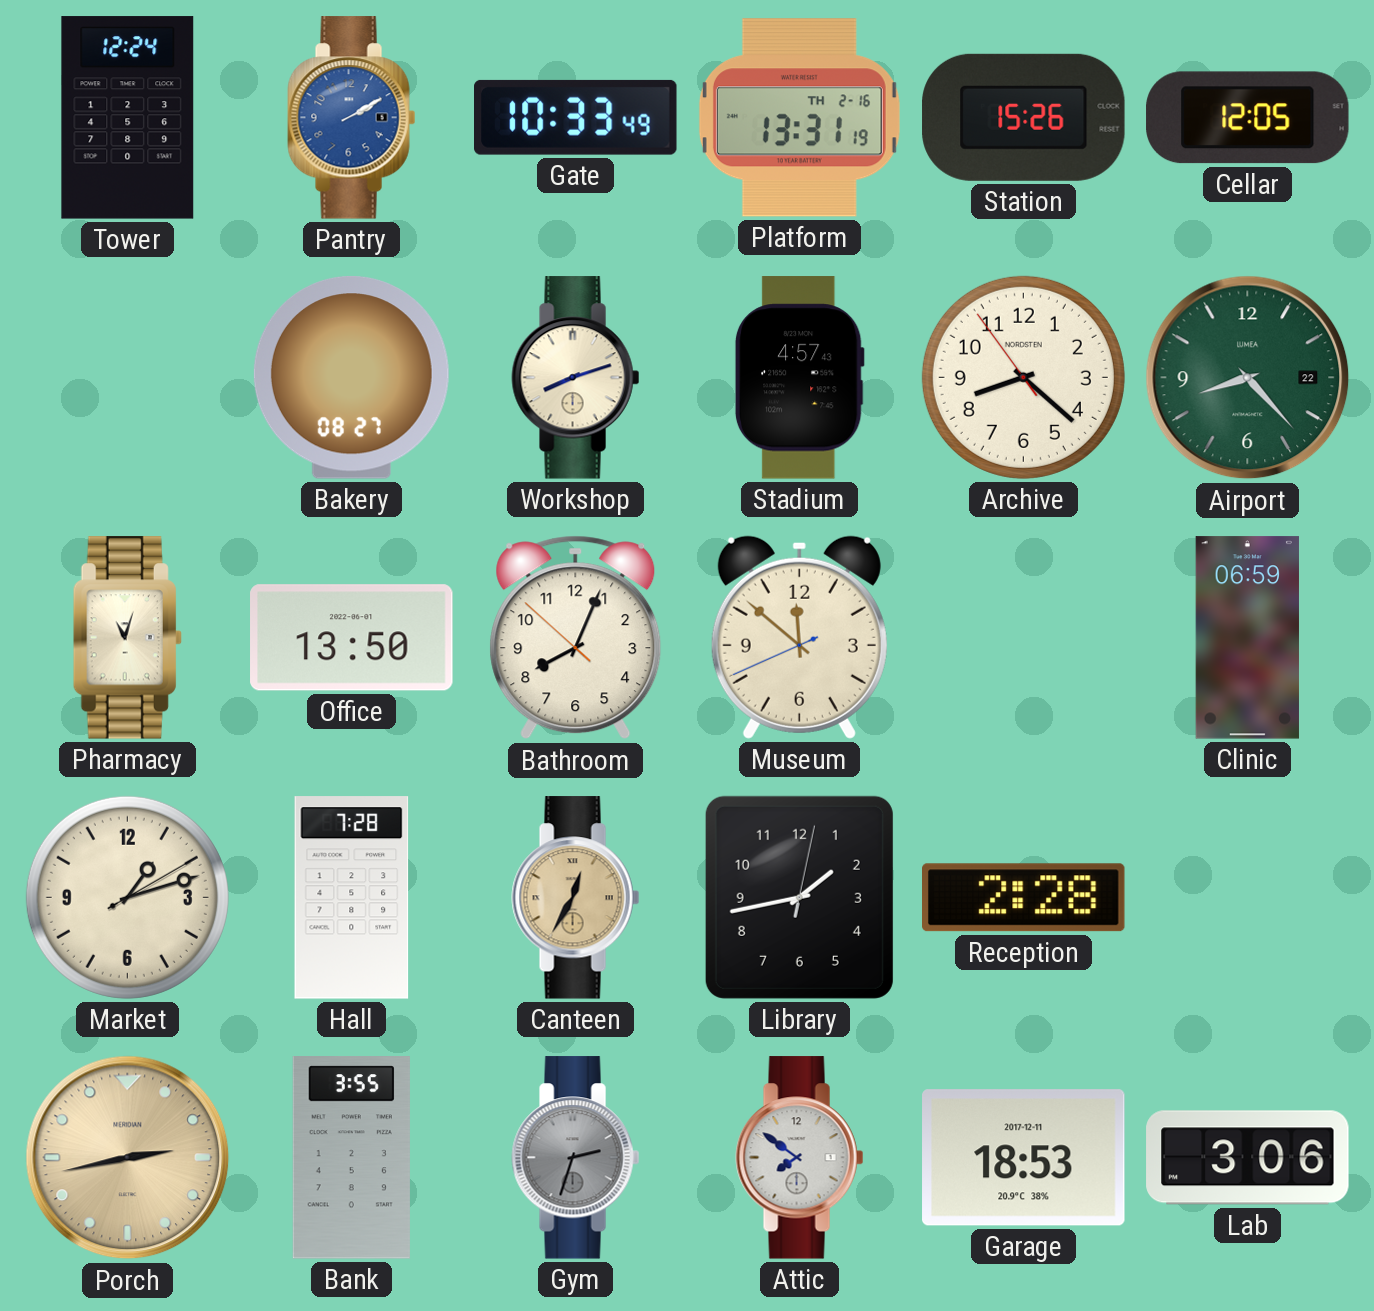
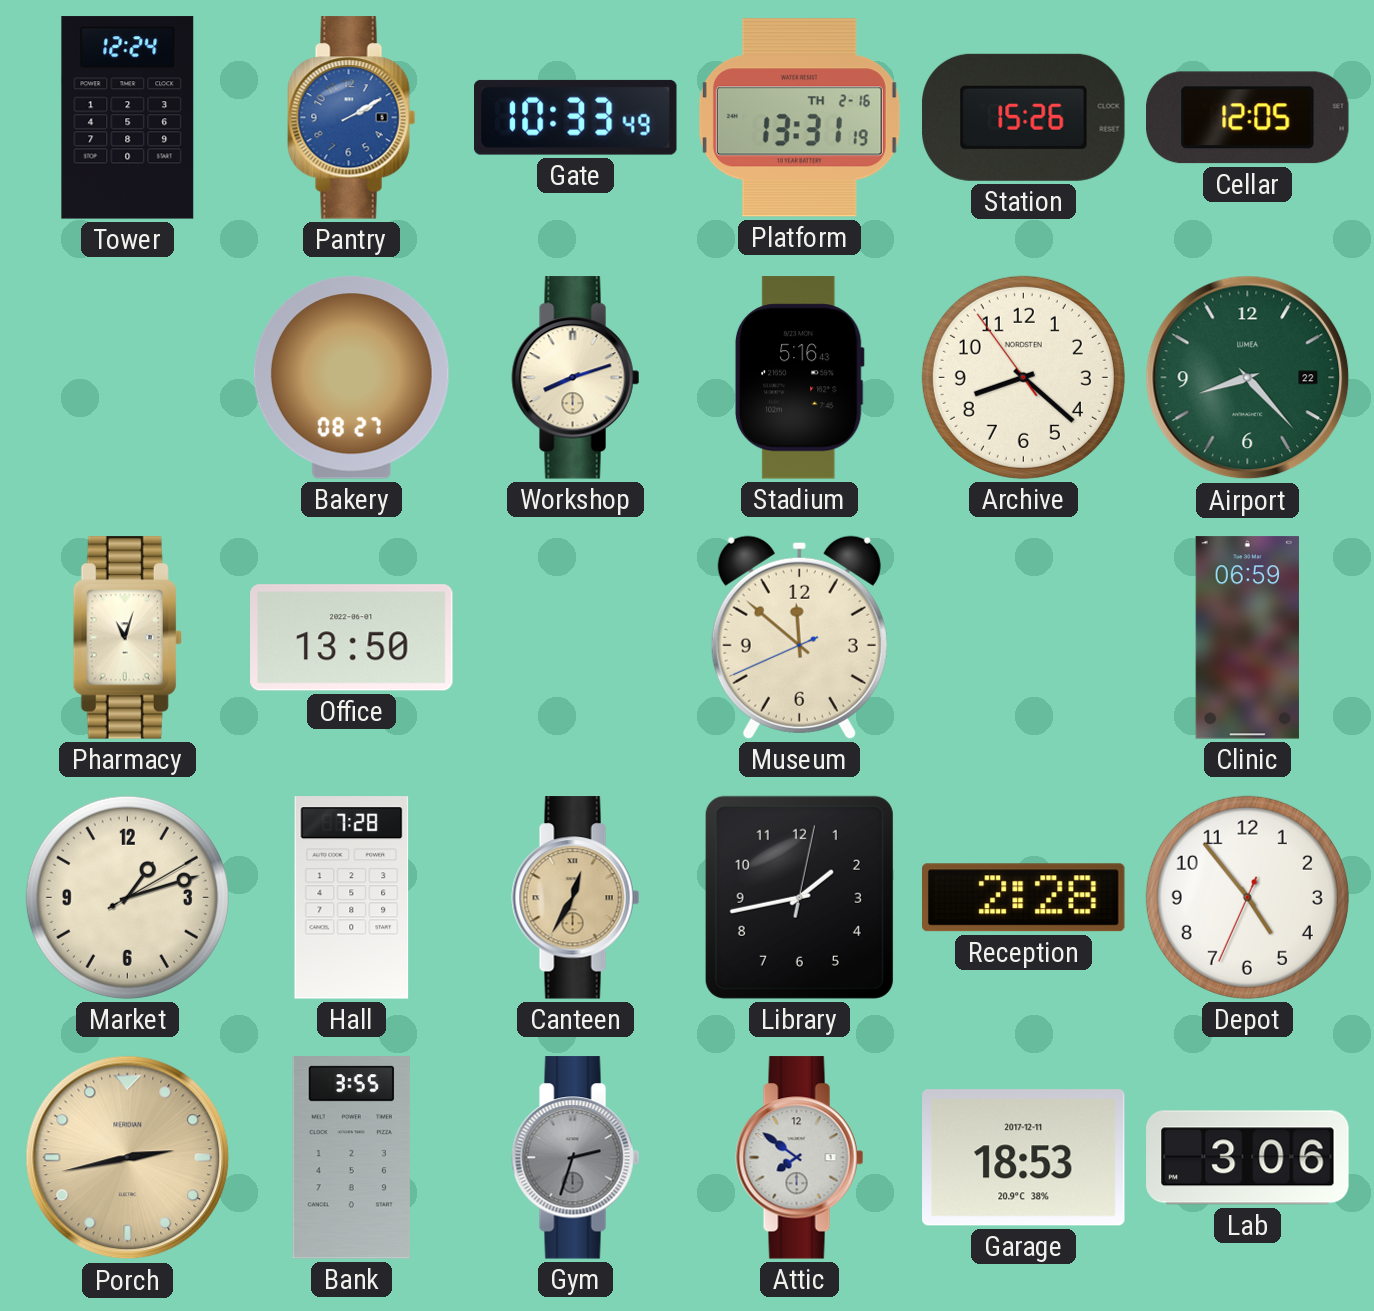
Stadium: 4:57 -> 5:16
Bathroom: 8:03 -> none
Depot: none -> 4:53
